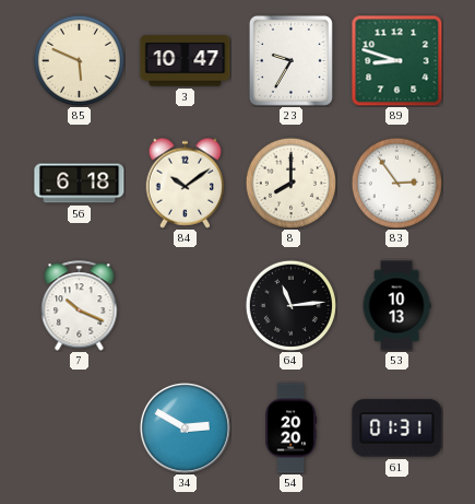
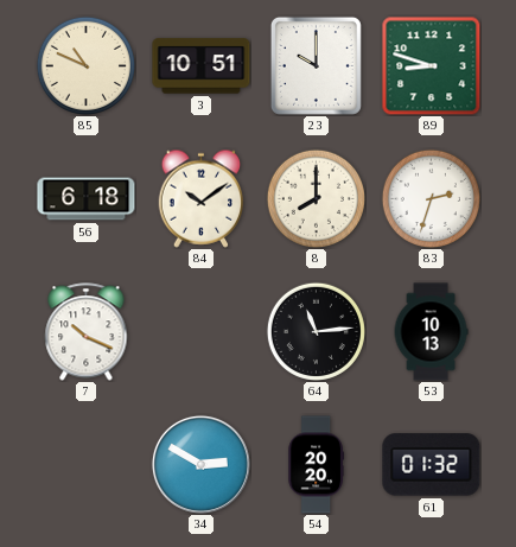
85: 5:49 -> 10:49
3: 10:47 -> 10:51
23: 9:35 -> 10:00
83: 2:54 -> 2:33
61: 01:31 -> 01:32
